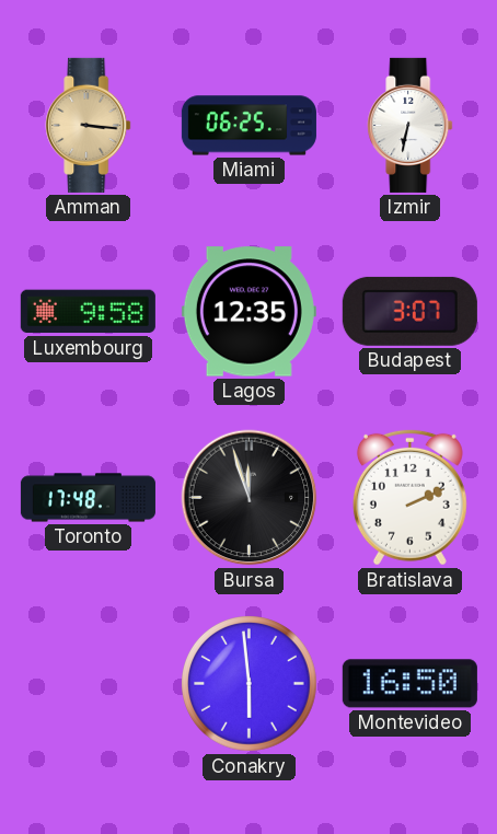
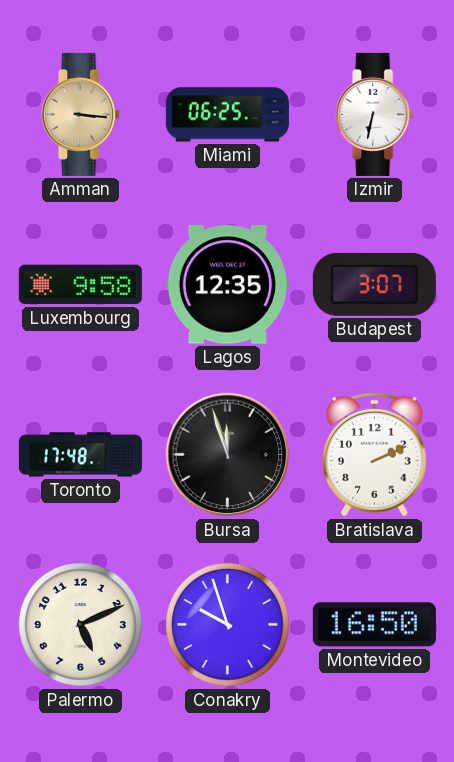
Palermo: none -> 5:11
Conakry: 5:59 -> 9:57
